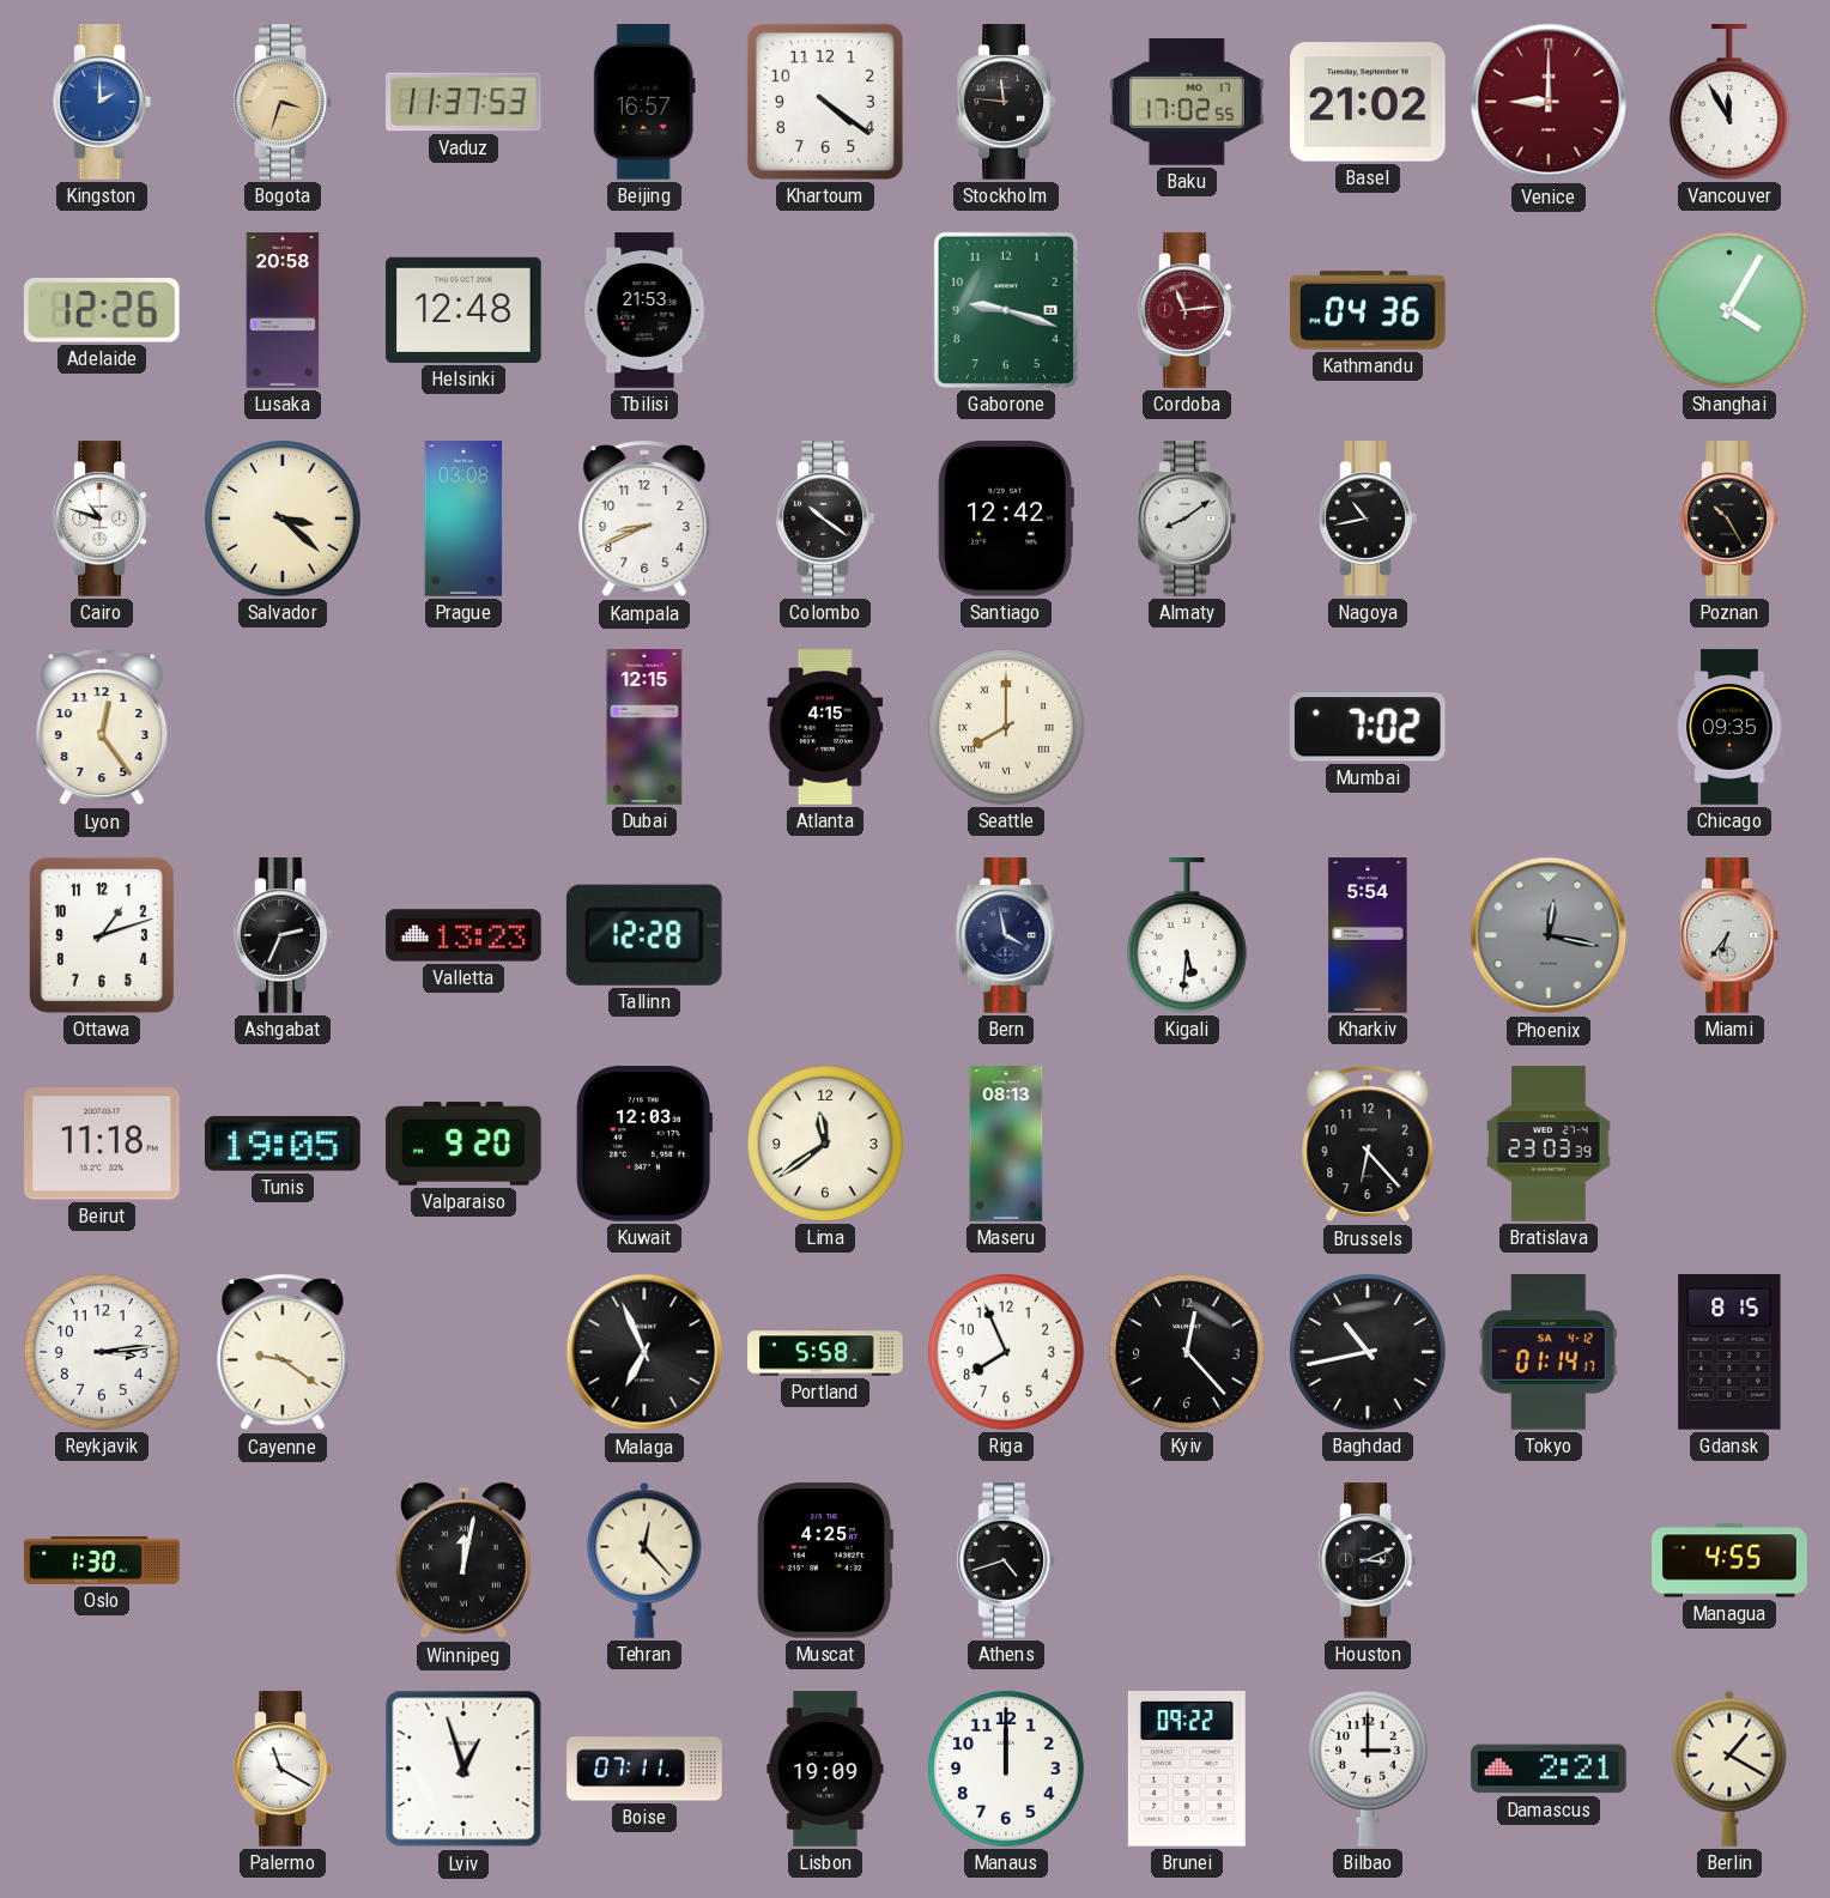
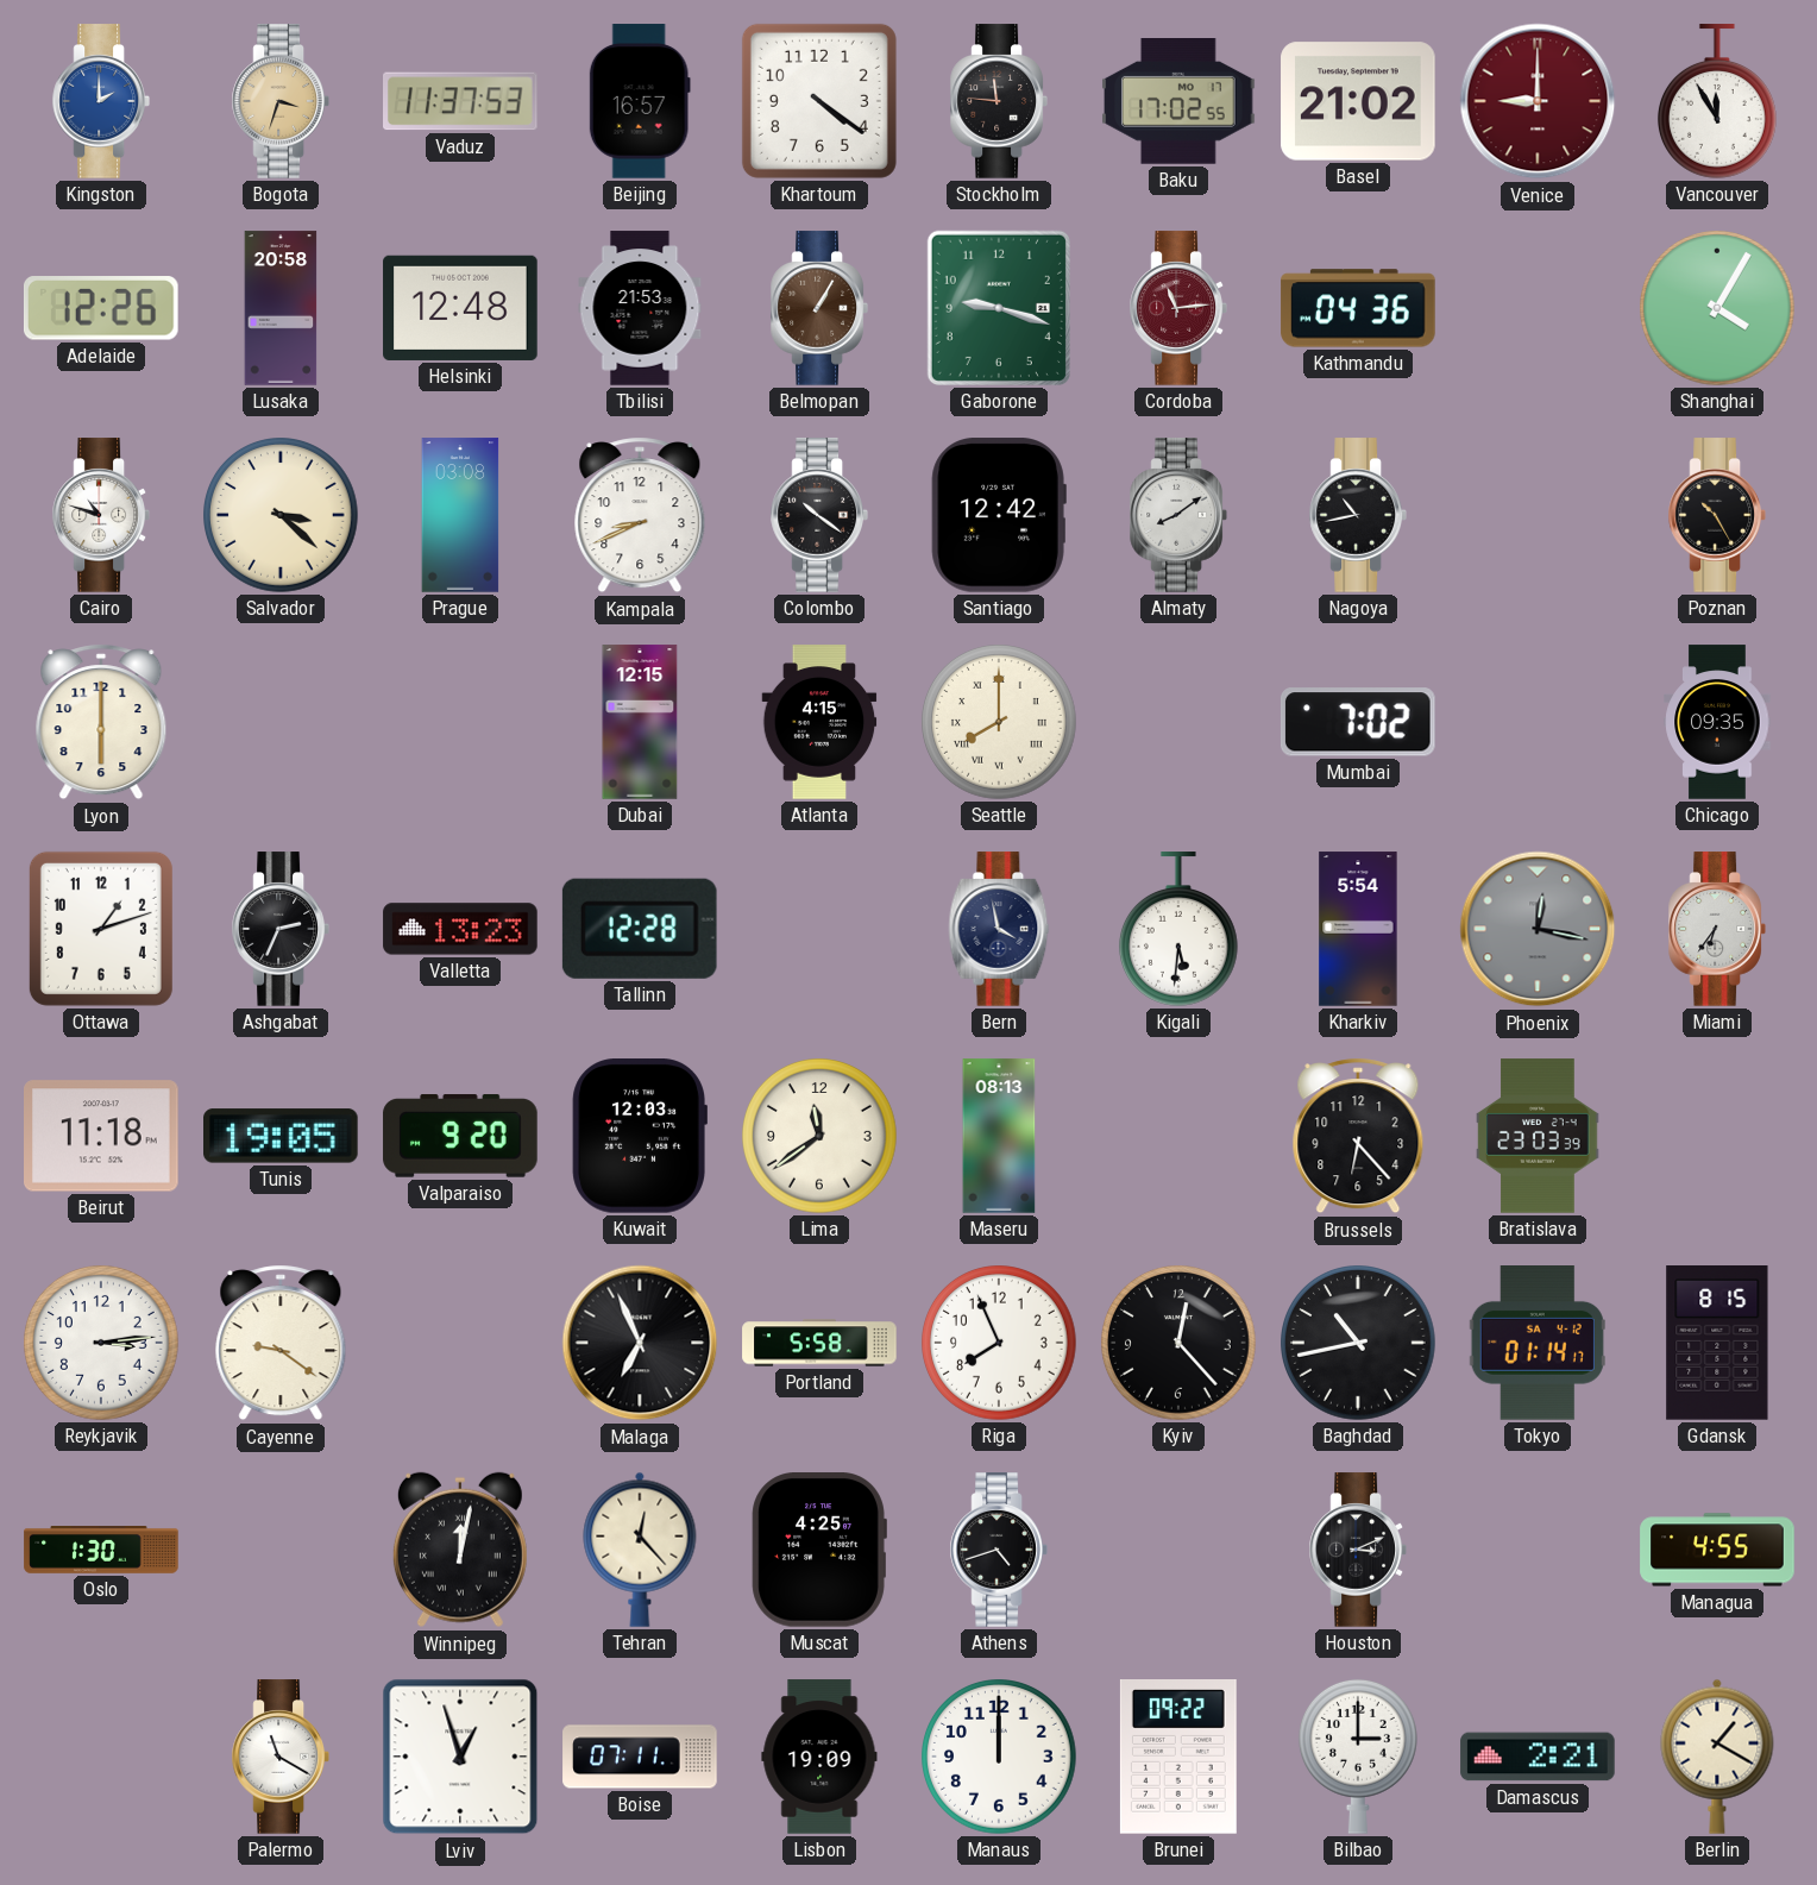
Belmopan: none -> 1:05
Lyon: 12:24 -> 6:00
